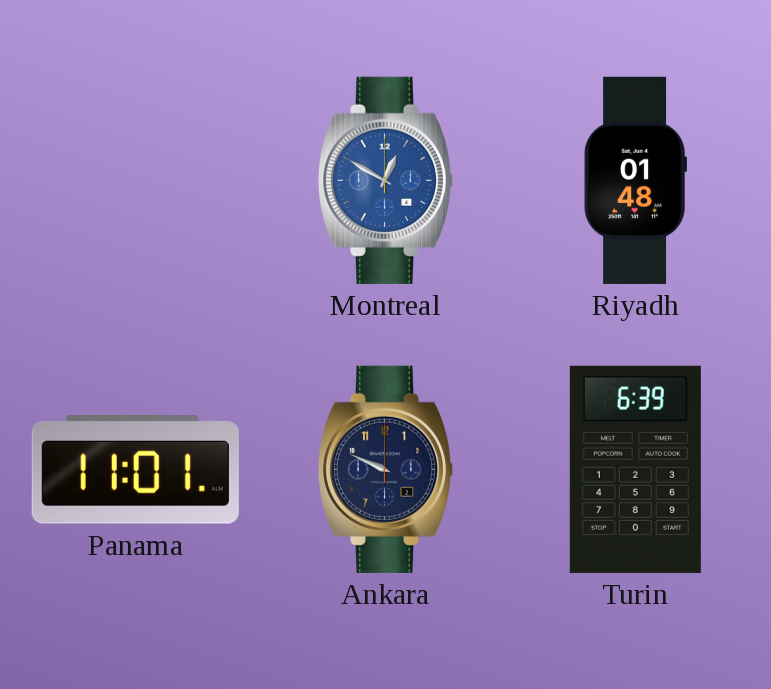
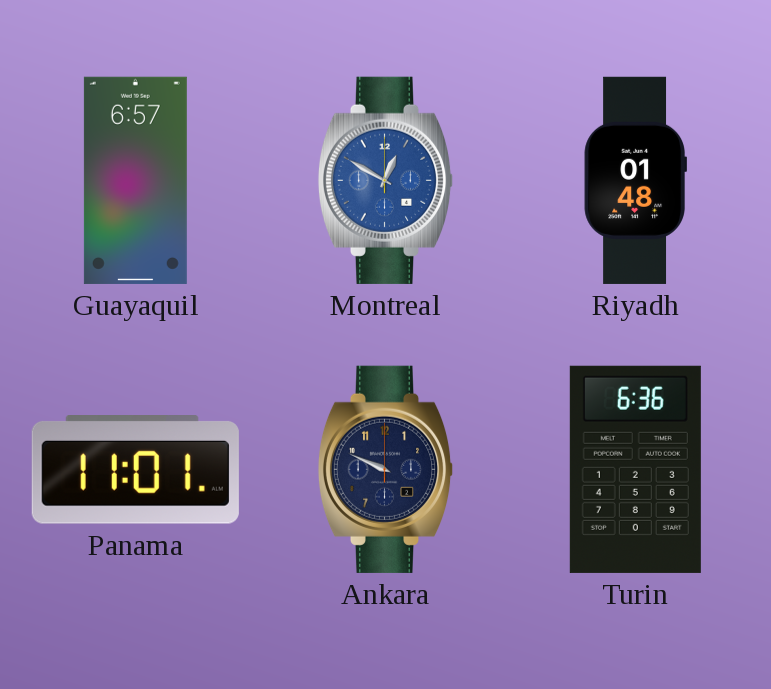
Guayaquil: none -> 6:57
Turin: 6:39 -> 6:36
